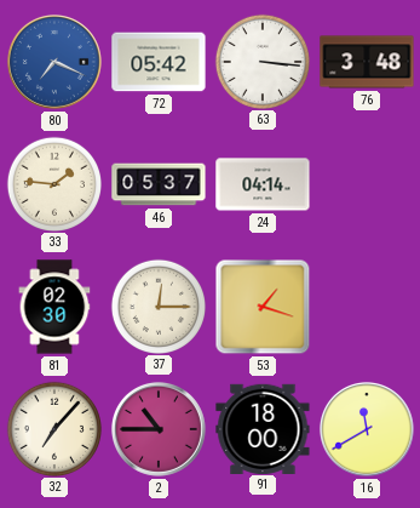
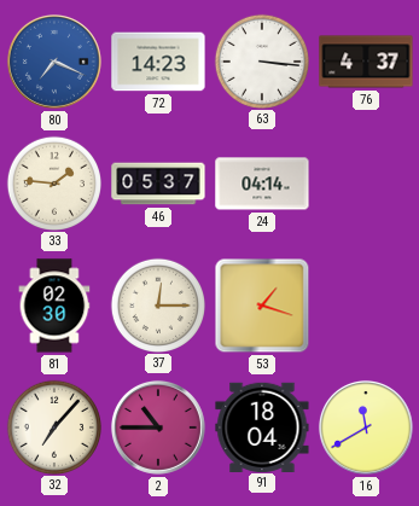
72: 05:42 -> 14:23
76: 3:48 -> 4:37
91: 18:00 -> 18:04
